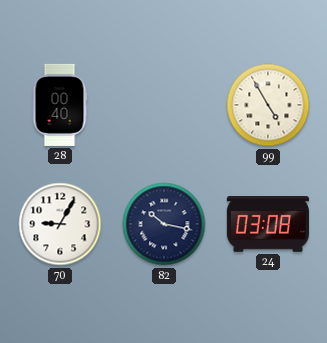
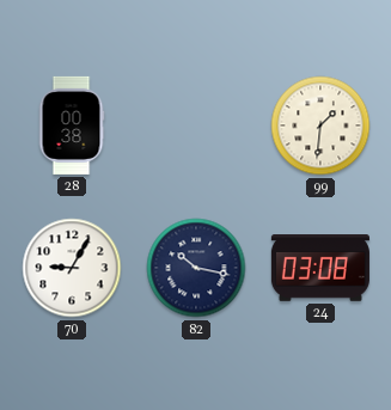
28: 00:40 -> 00:38
99: 4:55 -> 1:31
